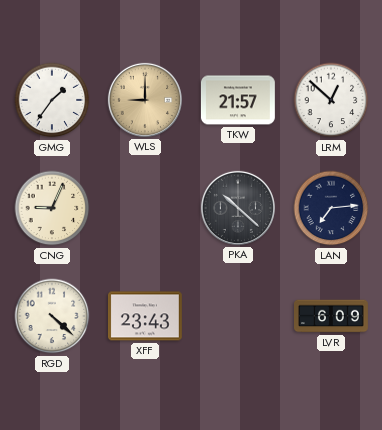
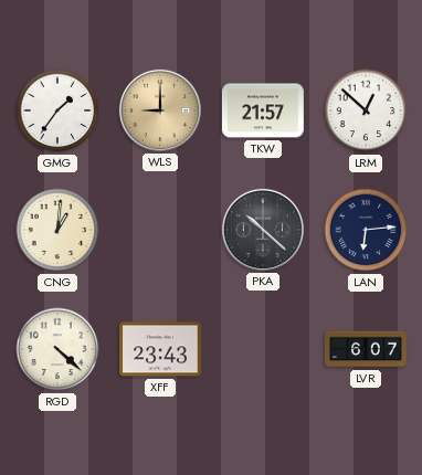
CNG: 9:04 -> 1:01
LAN: 7:14 -> 6:14
LVR: 6:09 -> 6:07
